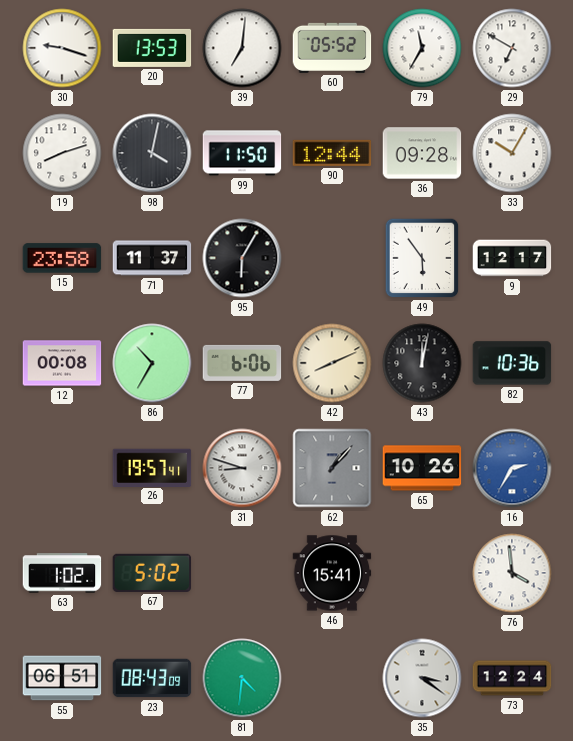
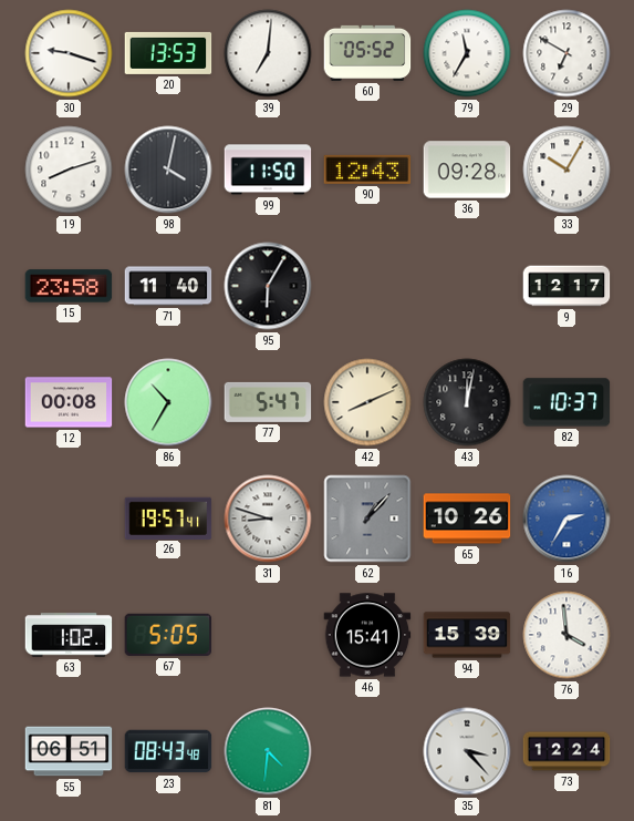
90: 12:44 -> 12:43
71: 11:37 -> 11:40
49: 5:54 -> none
77: 6:06 -> 5:47
82: 10:36 -> 10:37
67: 5:02 -> 5:05
94: none -> 15:39
23: 08:43:09 -> 08:43:48
35: 3:21 -> 3:23
